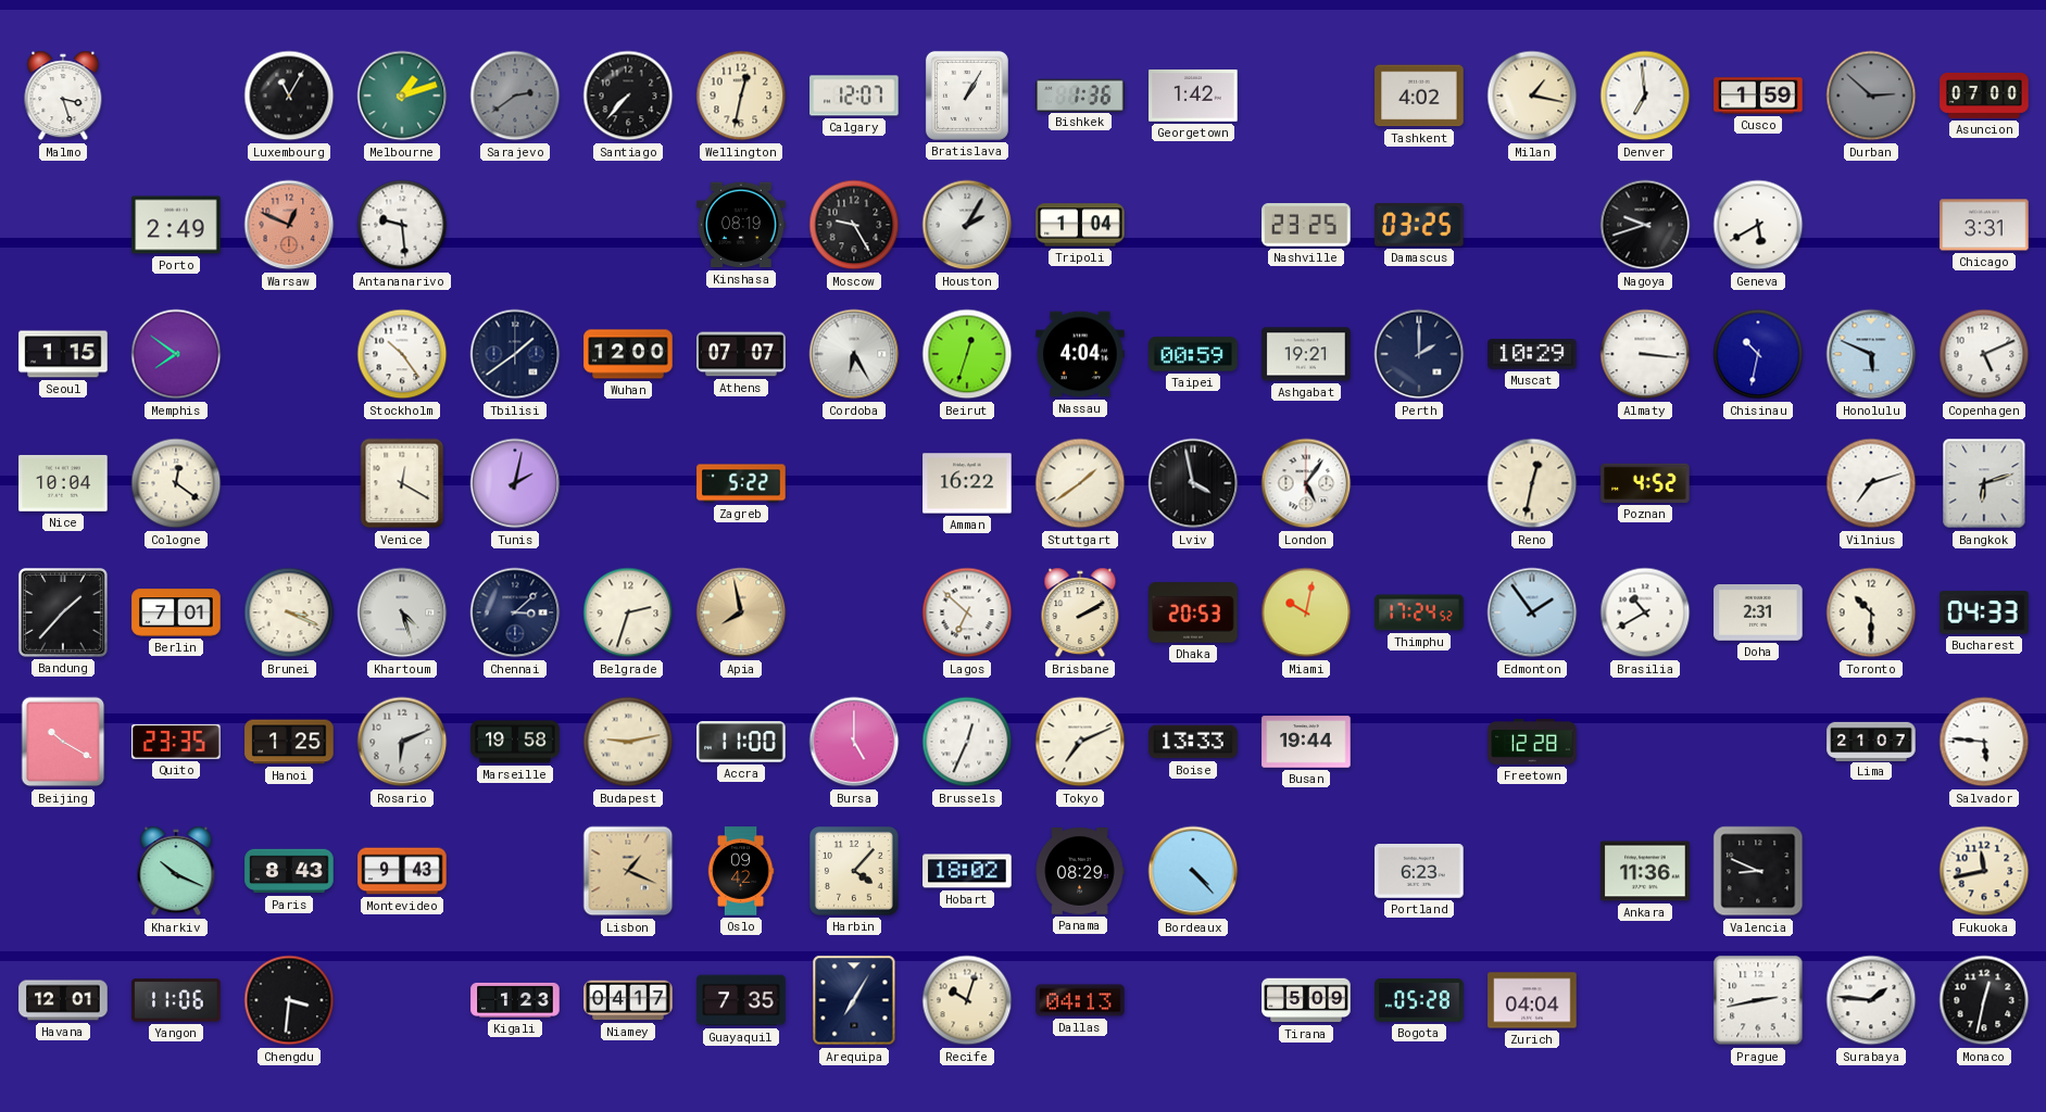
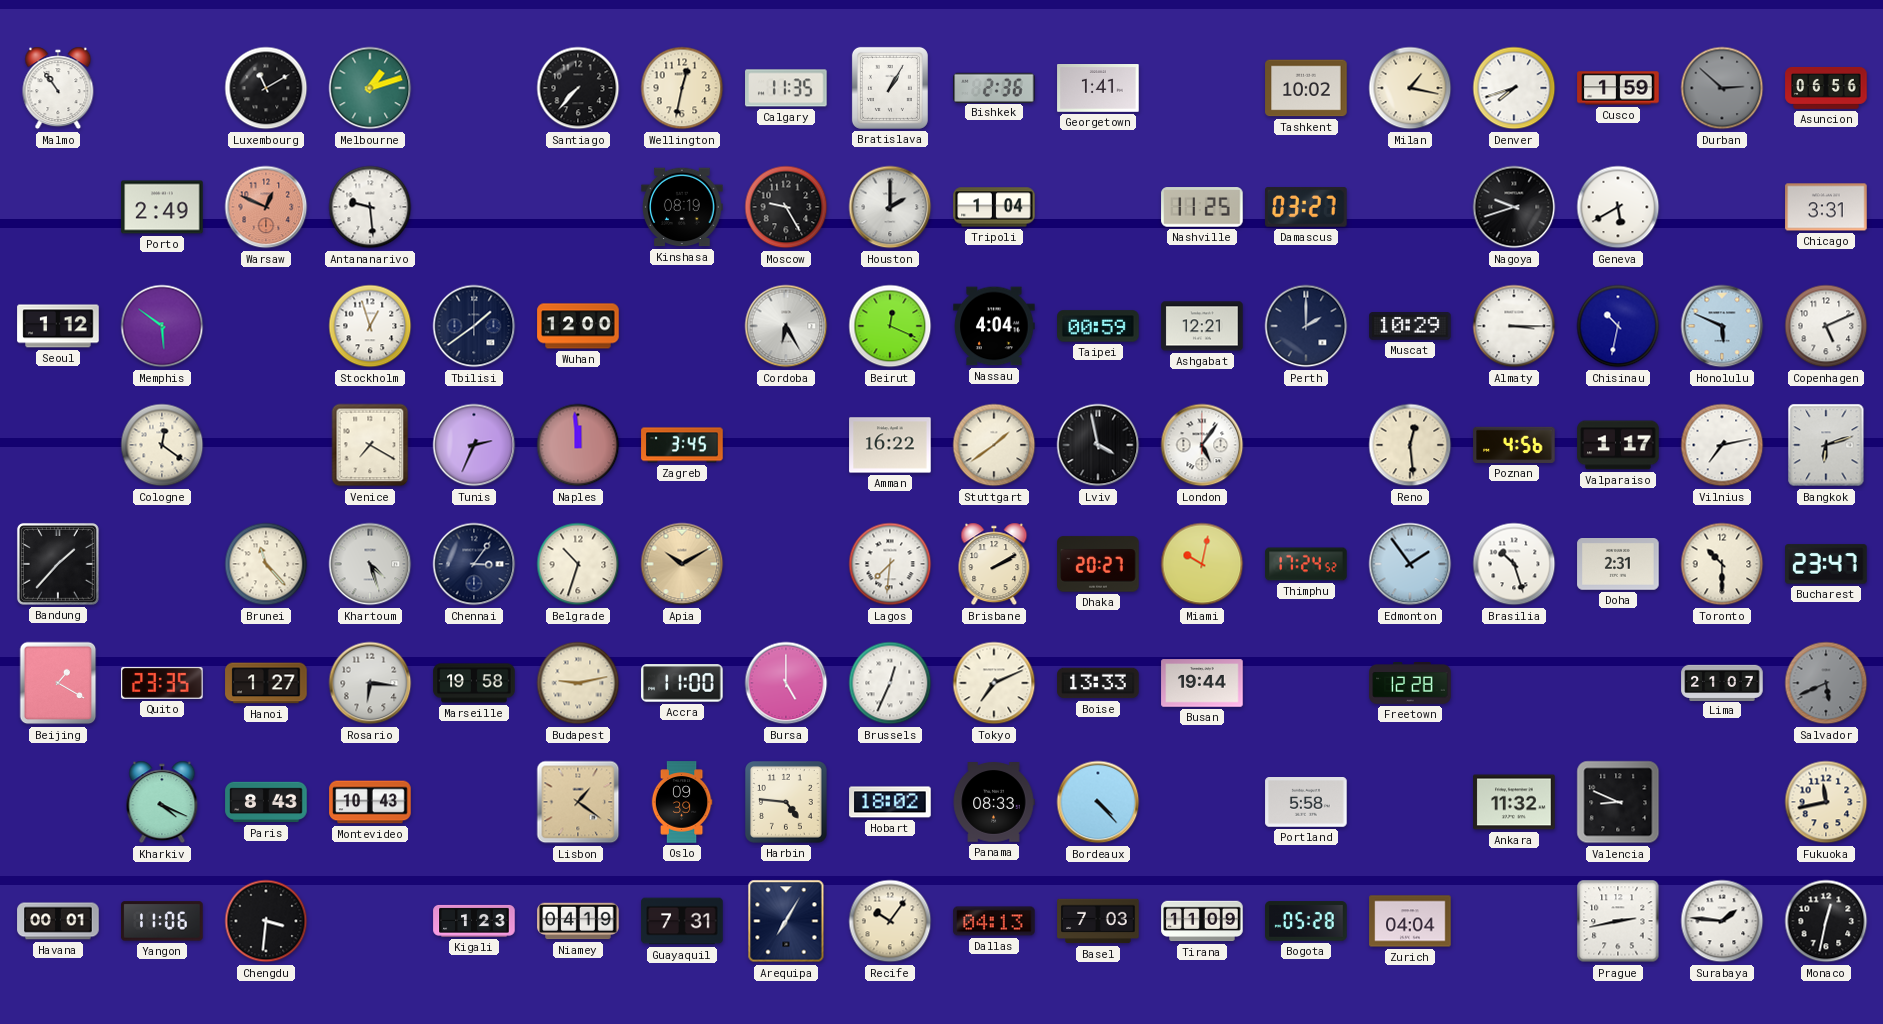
Malmo: 3:27 -> 10:54
Luxembourg: 11:05 -> 11:10
Sarajevo: 2:39 -> none
Calgary: 12:07 -> 11:35
Bishkek: 1:36 -> 2:36
Georgetown: 1:42 -> 1:41
Tashkent: 4:02 -> 10:02
Denver: 6:59 -> 7:42
Asuncion: 07:00 -> 06:56
Houston: 2:05 -> 2:00
Nashville: 23:25 -> 11:25
Damascus: 03:25 -> 03:27
Seoul: 1:15 -> 1:12
Memphis: 7:51 -> 5:51
Stockholm: 10:24 -> 12:57
Athens: 07:07 -> none
Beirut: 12:33 -> 12:19
Ashgabat: 19:21 -> 12:21
Almaty: 3:16 -> 3:15
Nice: 10:04 -> none
Venice: 12:20 -> 7:20
Tunis: 2:02 -> 2:34
Naples: none -> 11:59
Zagreb: 5:22 -> 3:45
Reno: 12:32 -> 12:29
Poznan: 4:52 -> 4:56
Valparaiso: none -> 1:17
Vilnius: 7:12 -> 7:13
Berlin: 7:01 -> none
Brunei: 3:19 -> 11:23
Chennai: 3:08 -> 3:06
Belgrade: 2:33 -> 10:33
Apia: 7:58 -> 10:10
Lagos: 6:52 -> 7:31
Dhaka: 20:53 -> 20:27
Brasilia: 10:40 -> 10:27
Bucharest: 04:33 -> 23:47
Beijing: 10:20 -> 1:20
Hanoi: 1:25 -> 1:27
Rosario: 6:11 -> 6:16
Salvador: 5:46 -> 5:41
Salvador dial: white -> grey
Kharkiv: 10:19 -> 4:19
Montevideo: 9:43 -> 10:43
Lisbon: 1:19 -> 1:21
Oslo: 09:42 -> 09:39
Harbin: 4:07 -> 4:46
Panama: 08:29 -> 08:33
Portland: 6:23 -> 5:58
Ankara: 11:36 -> 11:32
Havana: 12:01 -> 00:01
Niamey: 04:17 -> 04:19
Guayaquil: 7:35 -> 7:31
Recife: 10:03 -> 10:06
Basel: none -> 7:03
Tirana: 5:09 -> 11:09
